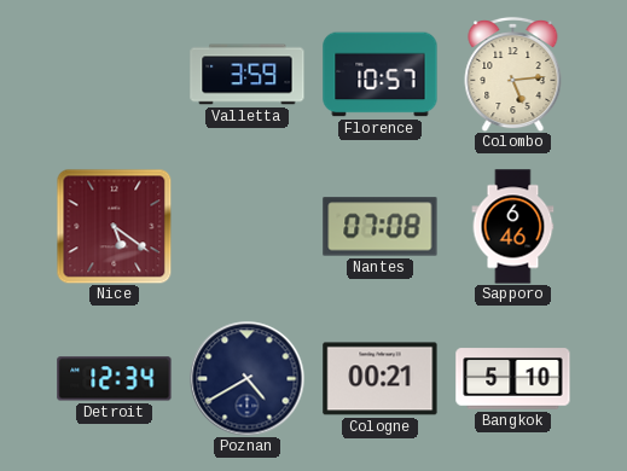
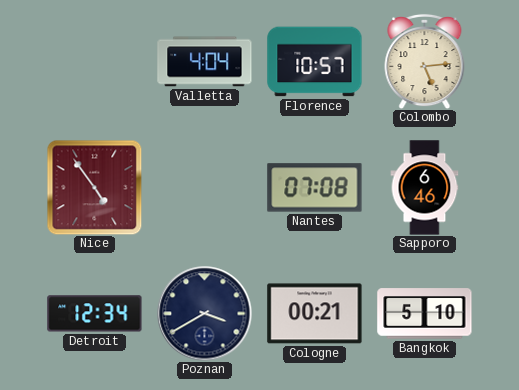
Valletta: 3:59 -> 4:04
Nice: 5:21 -> 4:54
Poznan: 4:40 -> 3:40
